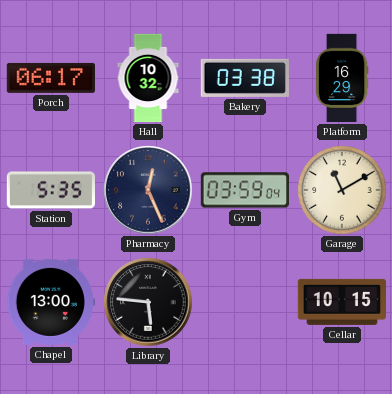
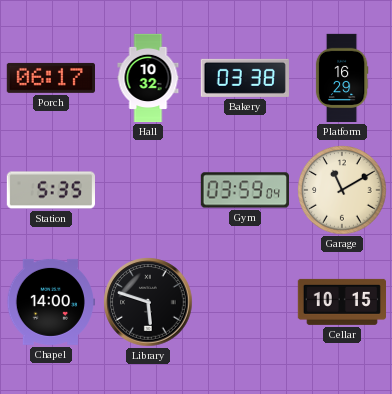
Pharmacy: 12:26 -> none
Chapel: 13:00 -> 14:00
Library: 5:46 -> 5:48
